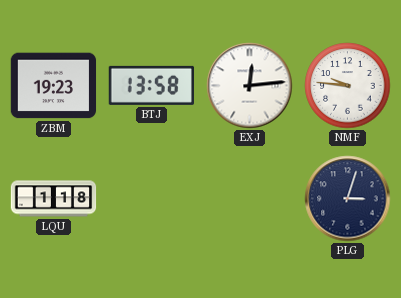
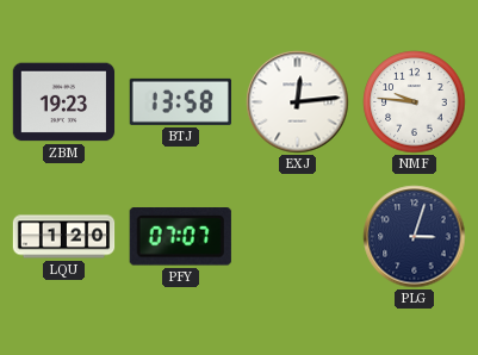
LQU: 1:18 -> 1:20
PFY: none -> 07:07
